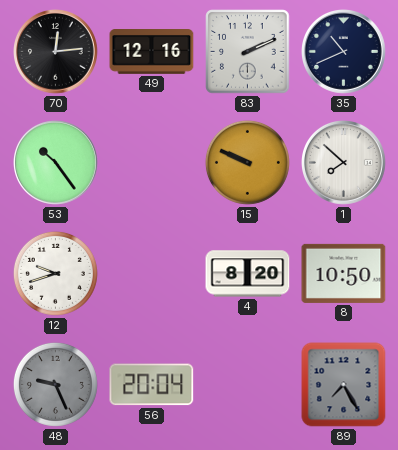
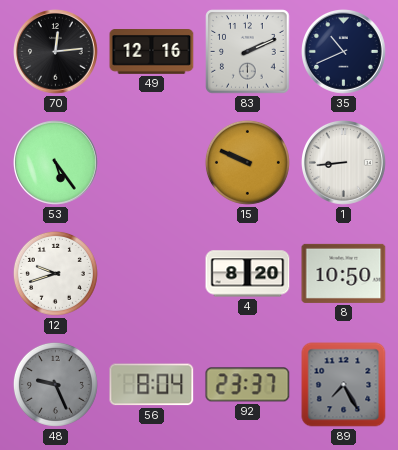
53: 10:24 -> 5:24
1: 7:52 -> 8:44
56: 20:04 -> 8:04
92: none -> 23:37
